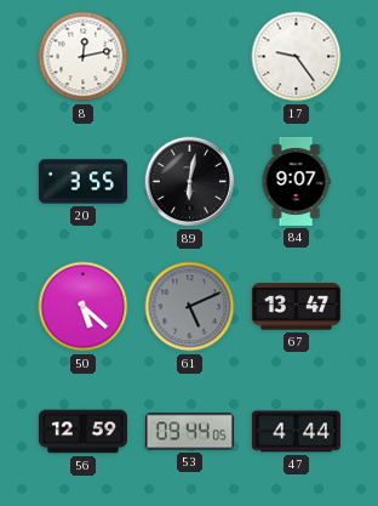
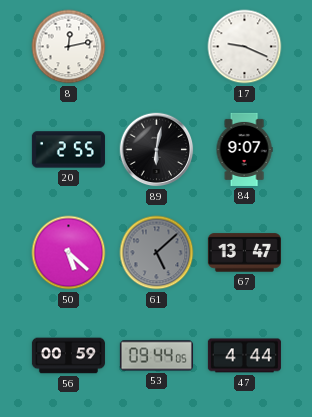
17: 9:24 -> 9:19
20: 3:55 -> 2:55
61: 5:11 -> 5:08
56: 12:59 -> 00:59
